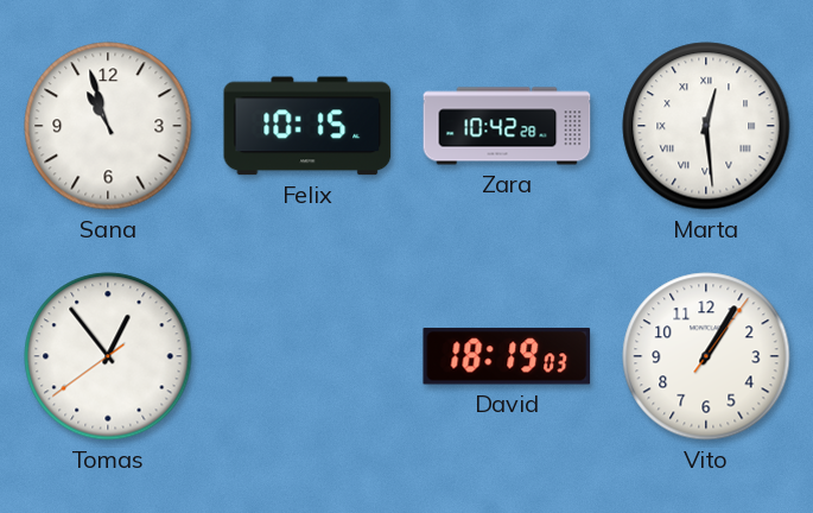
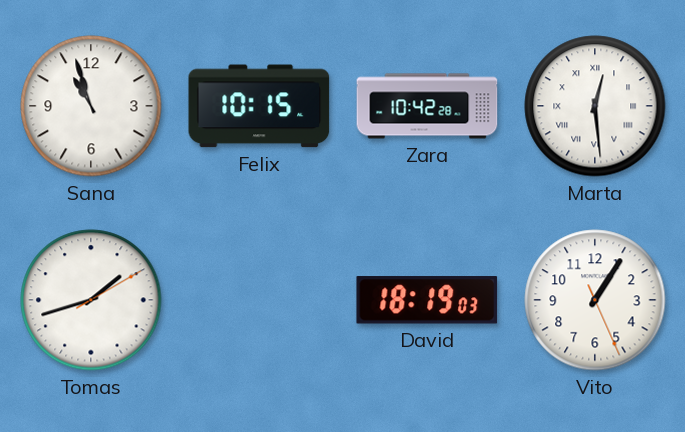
Tomas: 12:53 -> 1:42
Vito: 1:05:06 -> 1:05:26
